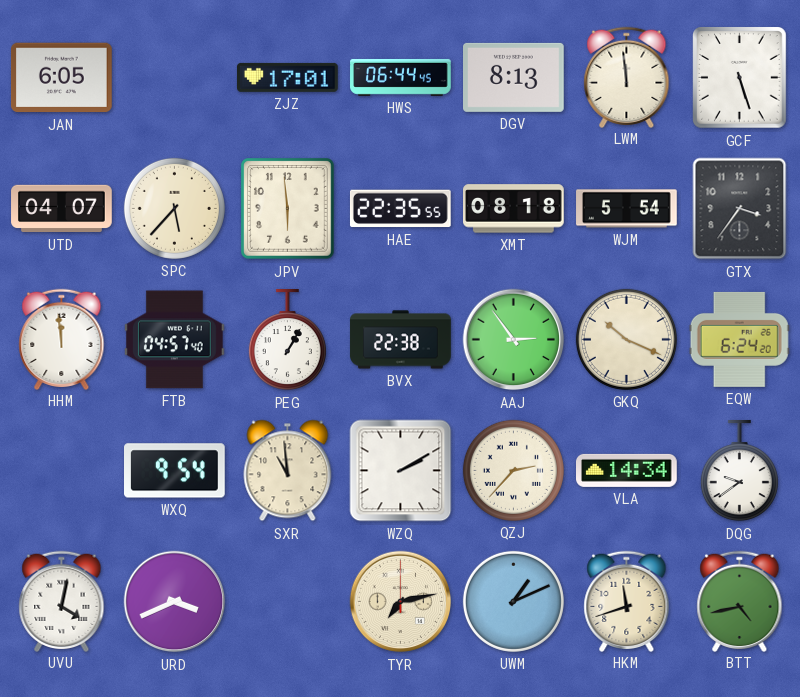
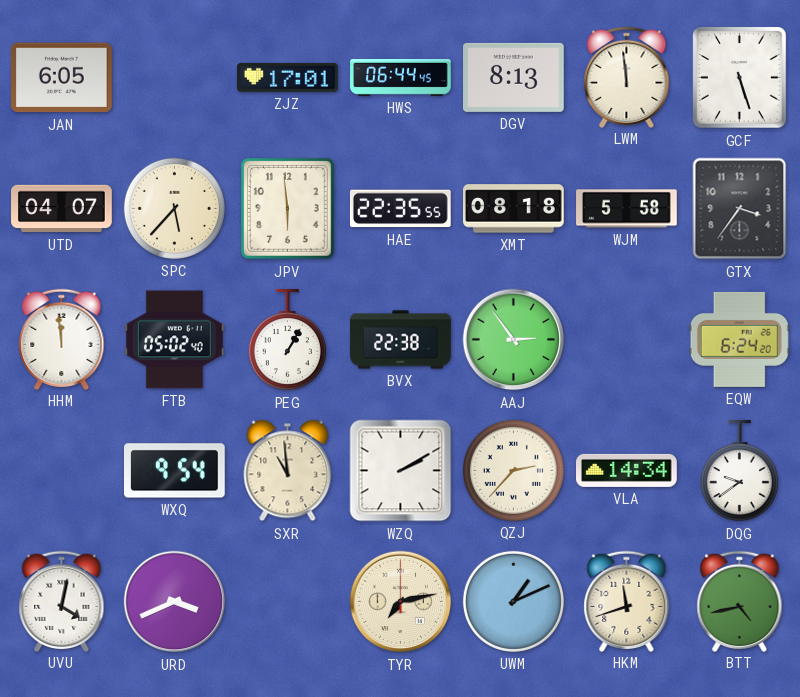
WJM: 5:54 -> 5:58
FTB: 04:57 -> 05:02
GKQ: 10:19 -> none
